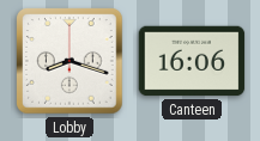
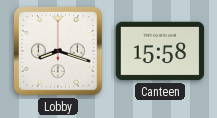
Canteen: 16:06 -> 15:58
